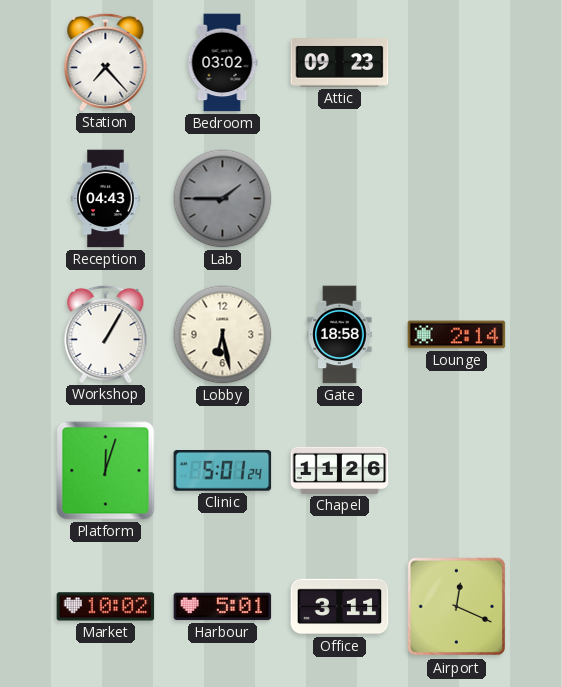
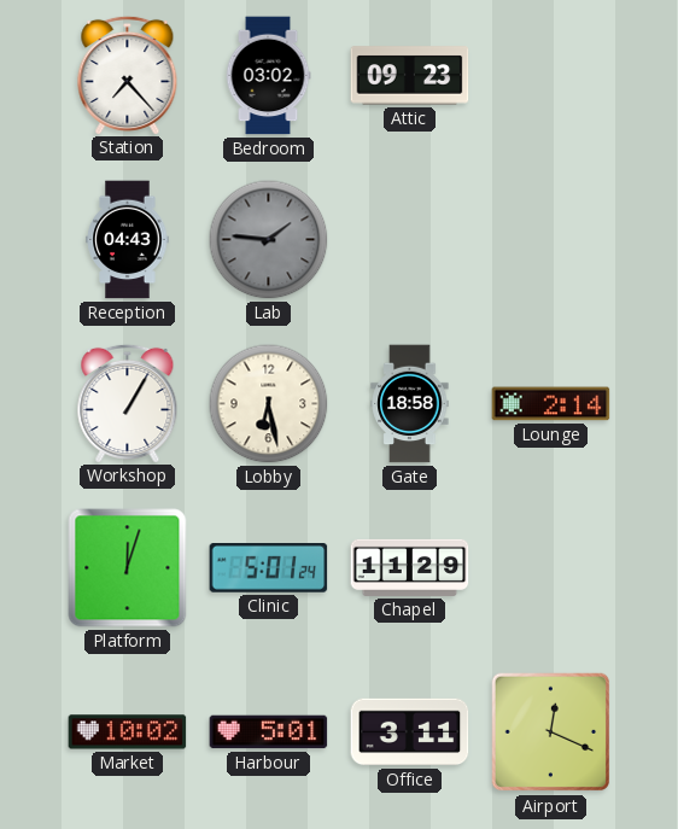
Lab: 1:45 -> 1:46
Chapel: 11:26 -> 11:29
